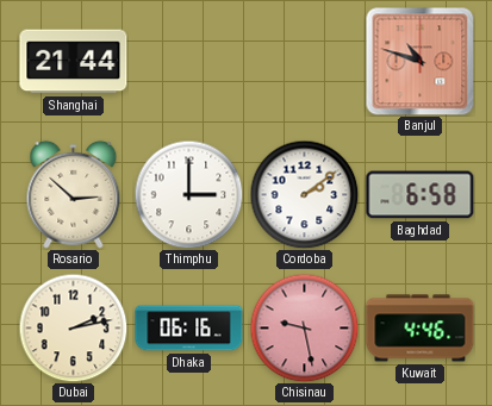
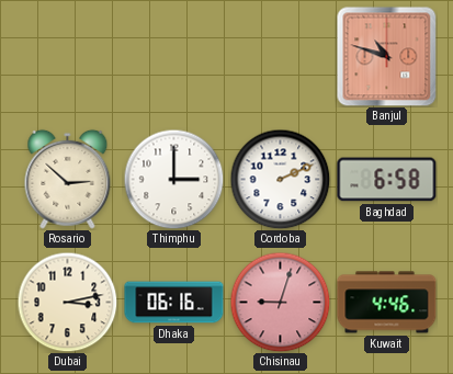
Shanghai: 21:44 -> none
Cordoba: 2:09 -> 2:11
Dubai: 2:13 -> 3:13
Chisinau: 9:28 -> 9:03
